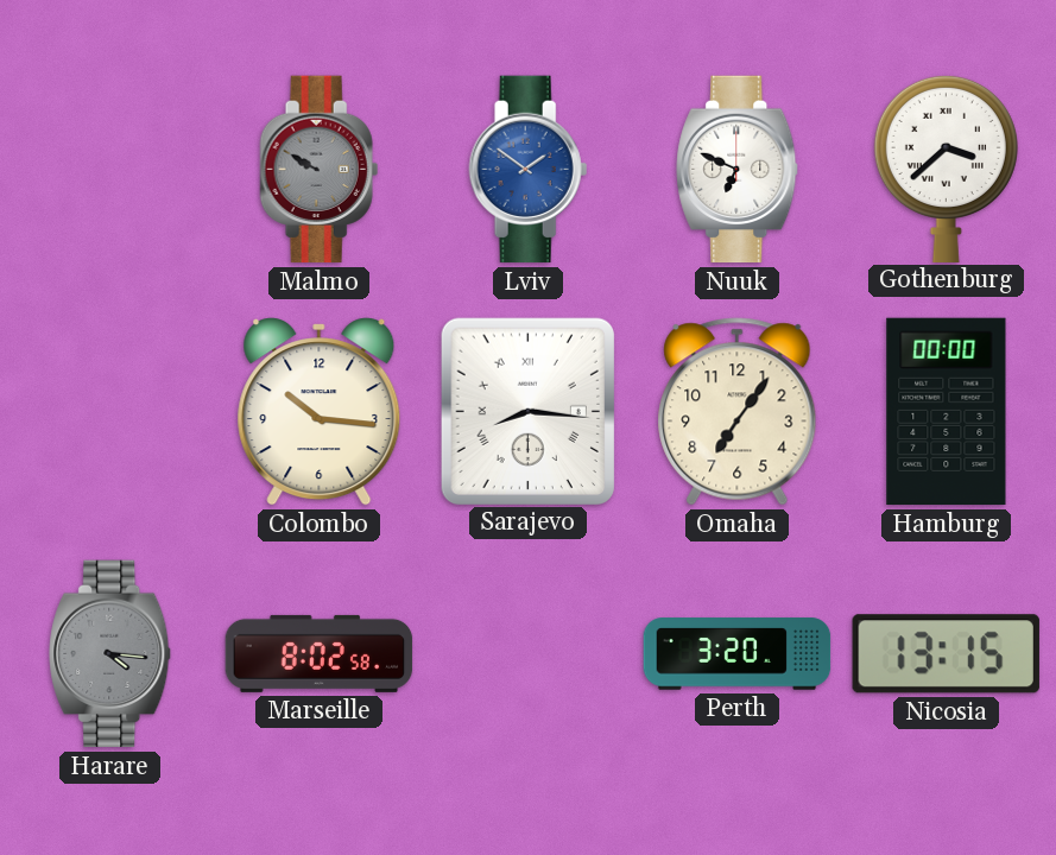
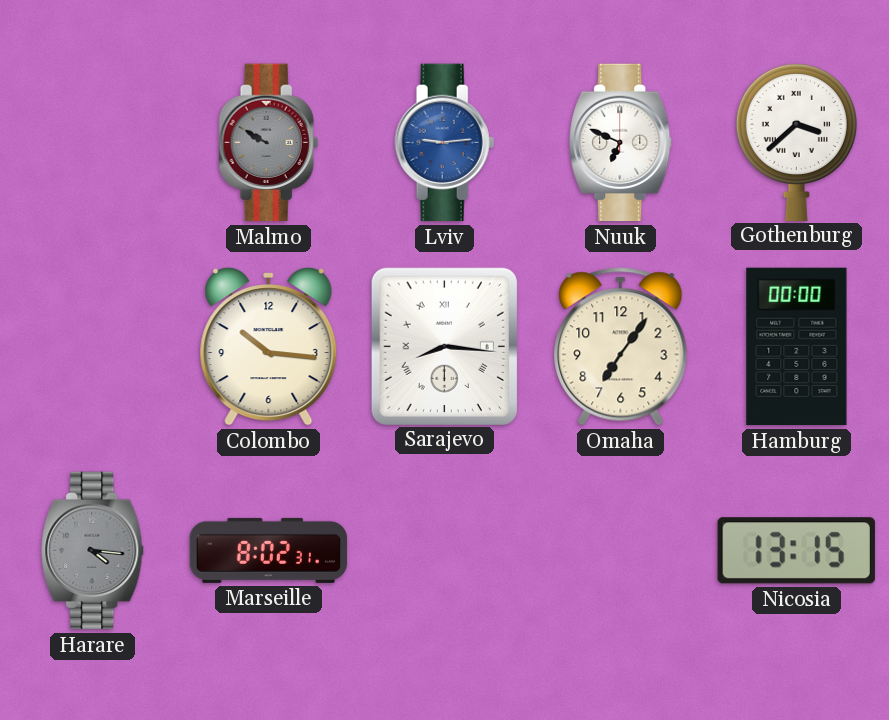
Lviv: 1:51 -> 9:14
Marseille: 8:02:58 -> 8:02:31
Perth: 3:20 -> none
